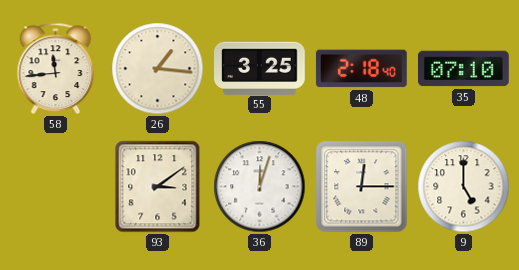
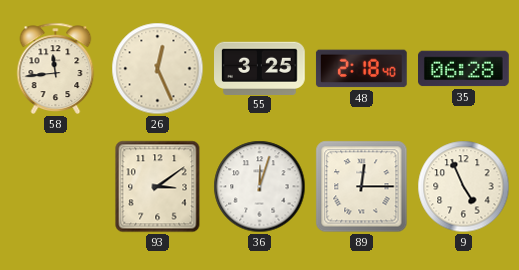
26: 1:16 -> 12:26
35: 07:10 -> 06:28
9: 5:00 -> 4:56
